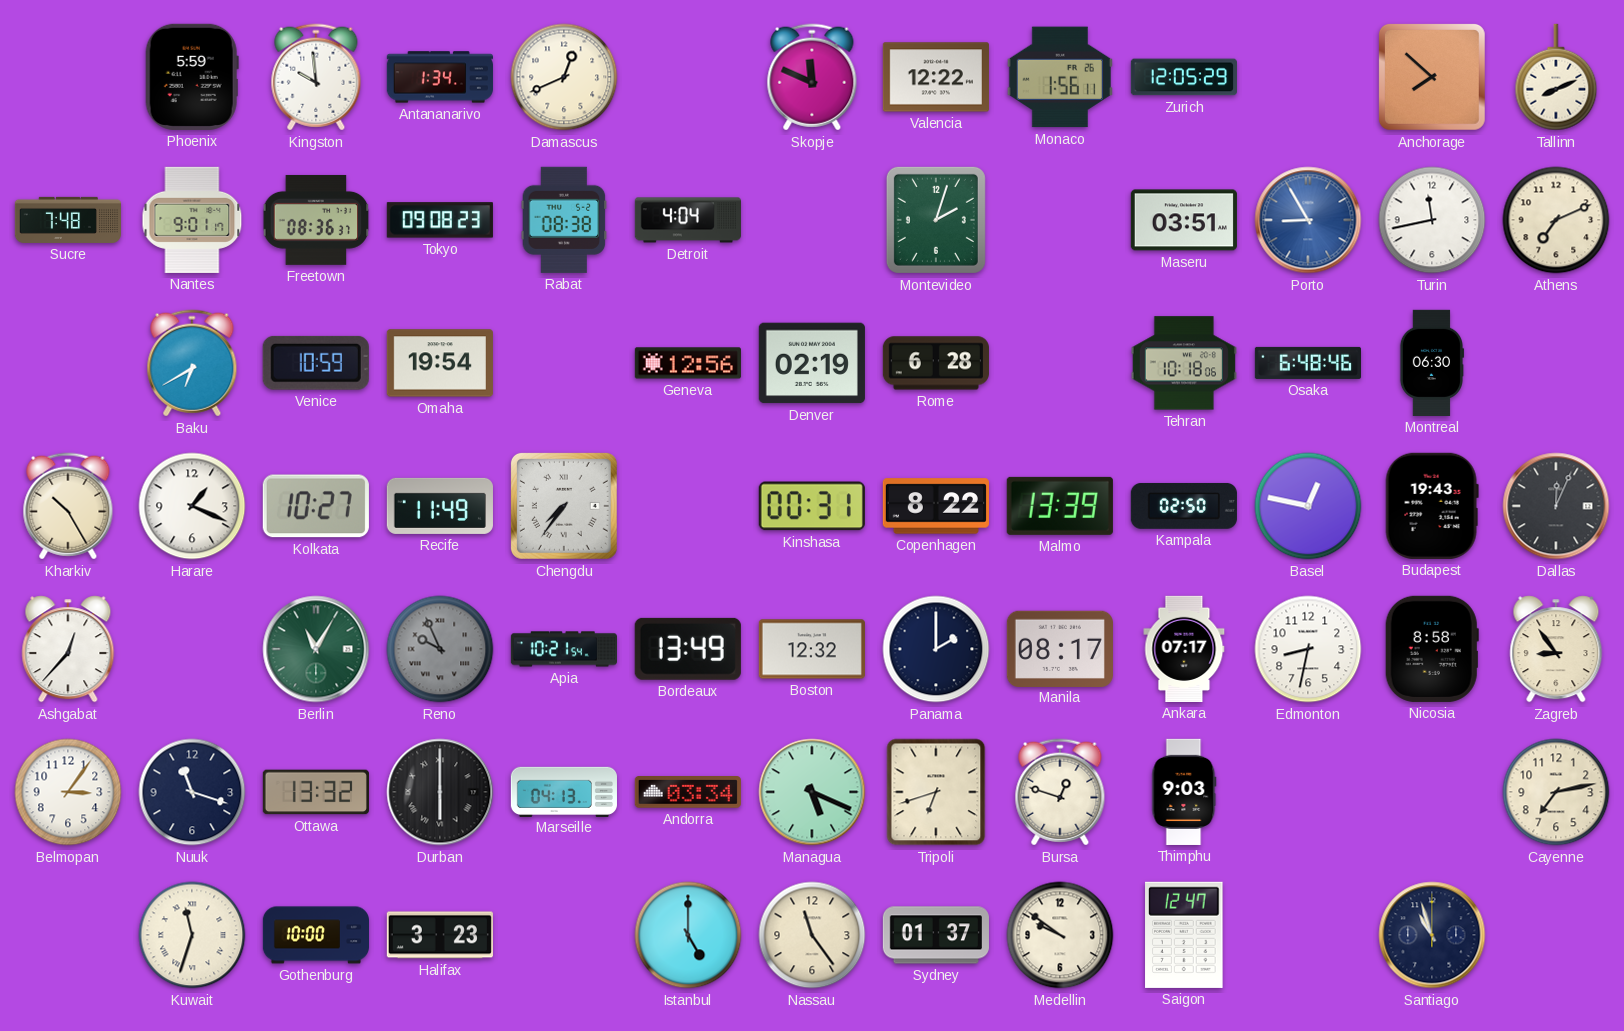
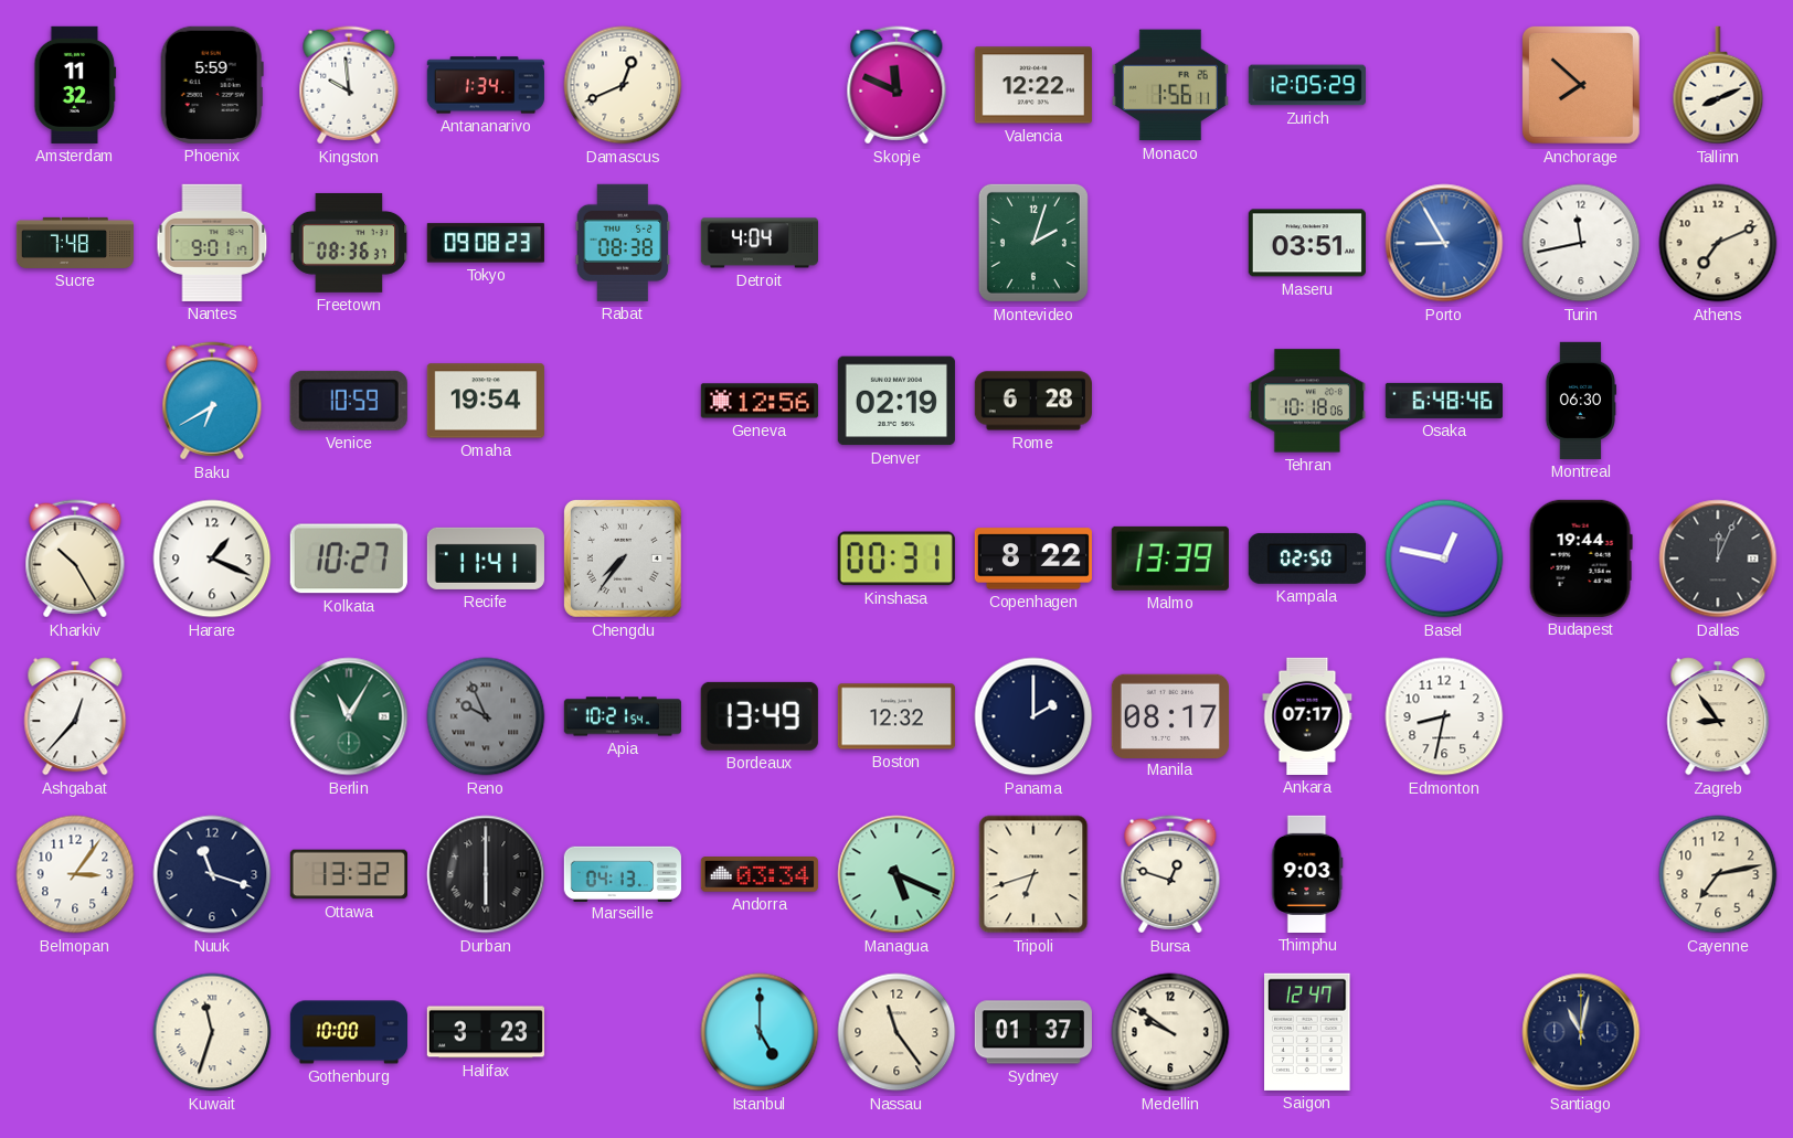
Amsterdam: none -> 11:32
Recife: 11:49 -> 11:41
Budapest: 19:43 -> 19:44
Nicosia: 8:58 -> none
Santiago: 10:57 -> 11:02
